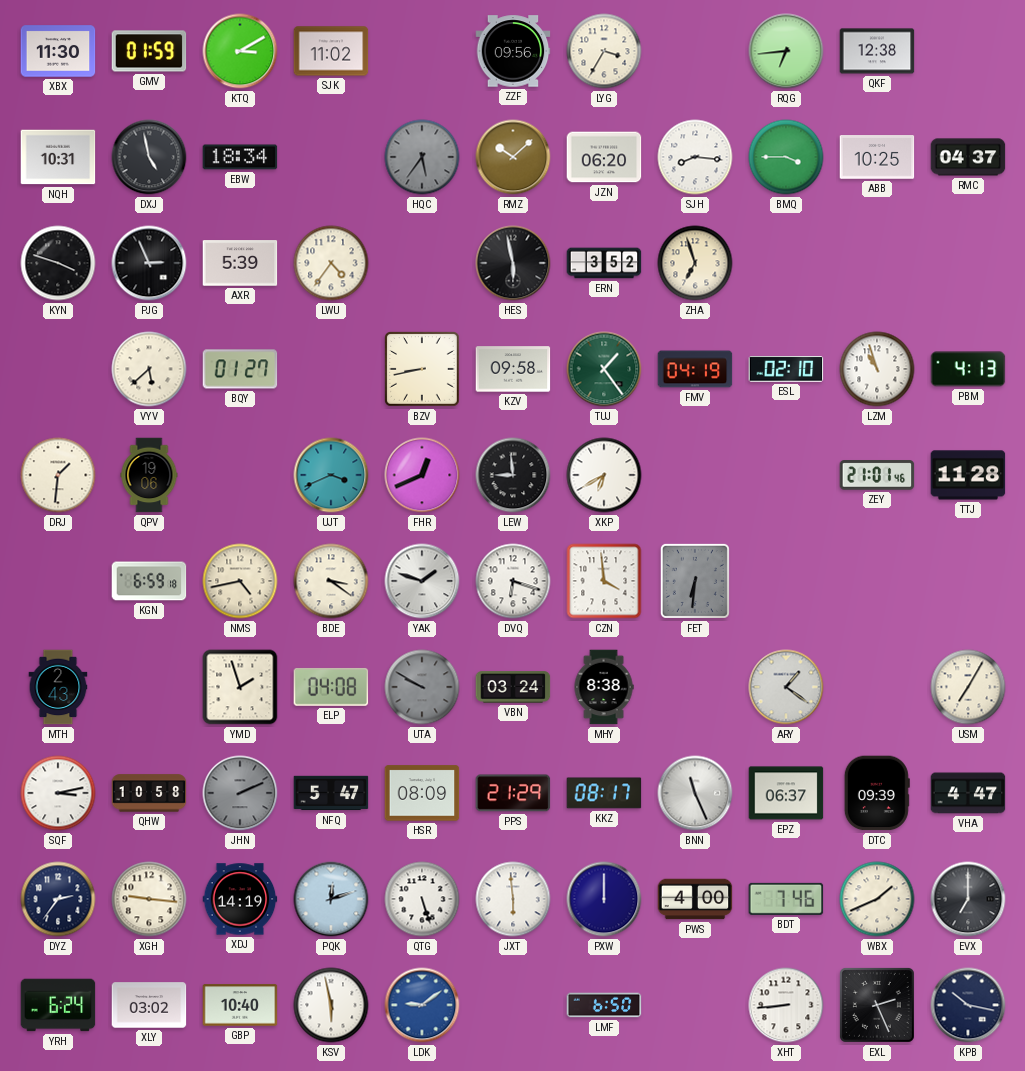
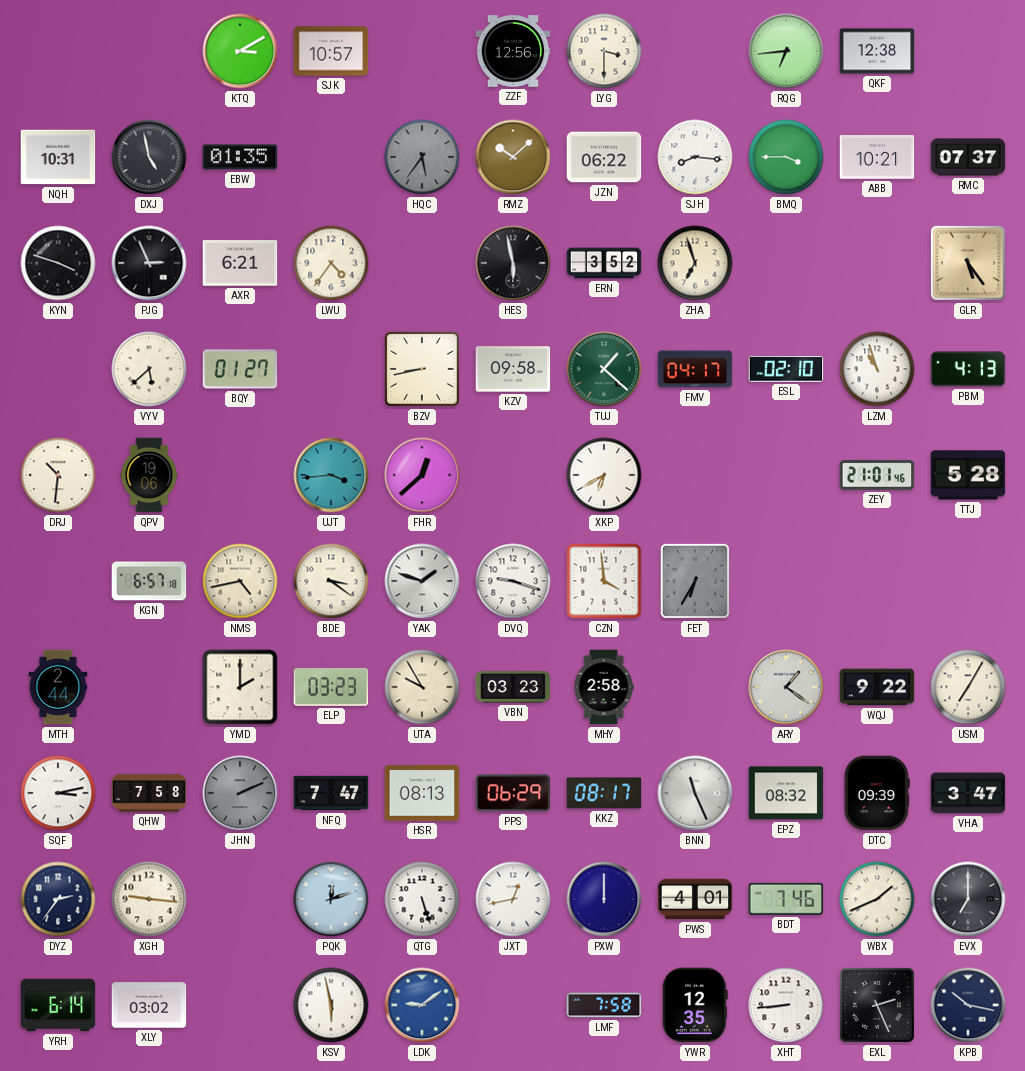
XBX: 11:30 -> none
GMV: 01:59 -> none
SJK: 11:02 -> 10:57
ZZF: 09:56 -> 12:56
LYG: 3:35 -> 3:30
EBW: 18:34 -> 01:35
JZN: 06:20 -> 06:22
ABB: 10:25 -> 10:21
RMC: 04:37 -> 07:37
AXR: 5:39 -> 6:21
GLR: none -> 5:24
TUJ: 1:24 -> 1:22
FMV: 04:19 -> 04:17
DRJ: 1:31 -> 10:31
UJT: 3:41 -> 3:44
FHR: 12:41 -> 12:38
LEW: 8:59 -> none
TTJ: 11:28 -> 5:28
KGN: 6:59 -> 6:57
DVQ: 6:18 -> 9:18
FET: 6:31 -> 6:35
MTH: 2:43 -> 2:44
YMD: 1:57 -> 2:00
ELP: 04:08 -> 03:23
UTA: 9:50 -> 9:55
UTA dial: grey -> cream
VBN: 03:24 -> 03:23
MHY: 8:38 -> 2:58
WQJ: none -> 9:22
QHW: 10:58 -> 7:58
NFQ: 5:47 -> 7:47
HSR: 08:09 -> 08:13
PPS: 21:29 -> 06:29
EPZ: 06:37 -> 08:32
VHA: 4:47 -> 3:47
XDJ: 14:19 -> none
JXT: 5:59 -> 12:43
PWS: 4:00 -> 4:01
YRH: 6:24 -> 6:14
GBP: 10:40 -> none
LMF: 6:50 -> 7:58
YWR: none -> 12:35
